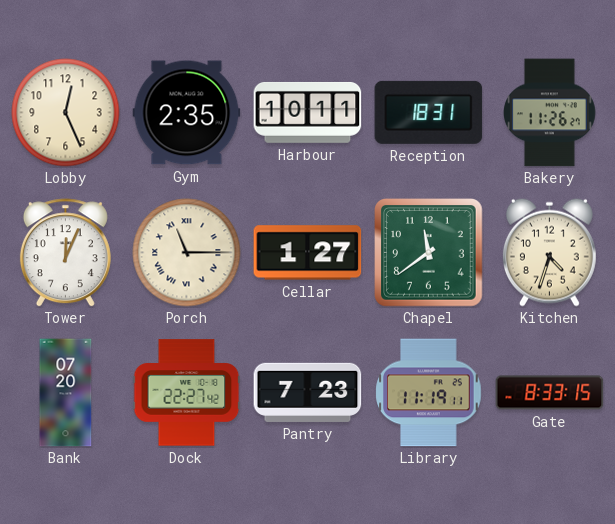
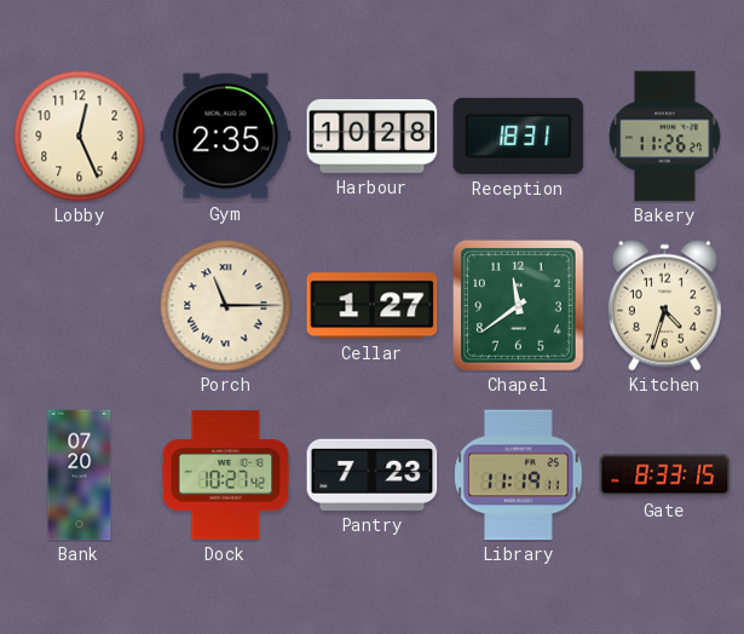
Harbour: 10:11 -> 10:28
Tower: 12:04 -> none
Dock: 22:27 -> 10:27
